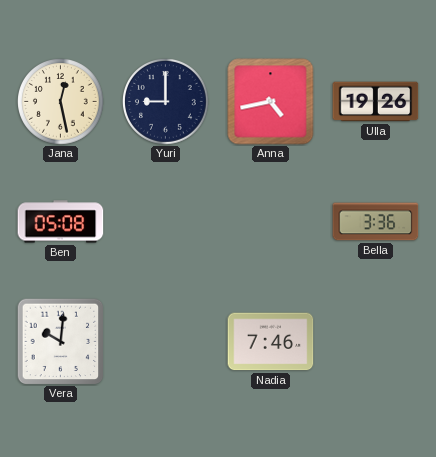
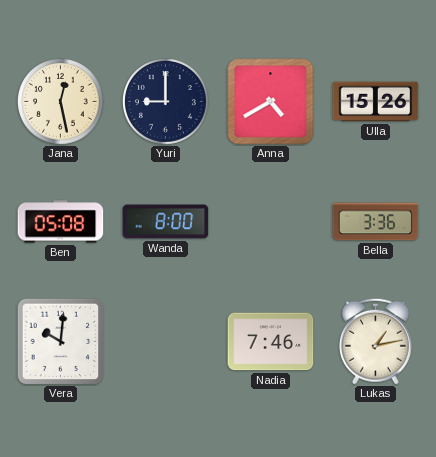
Anna: 4:43 -> 4:40
Ulla: 19:26 -> 15:26
Wanda: none -> 8:00
Lukas: none -> 1:13
